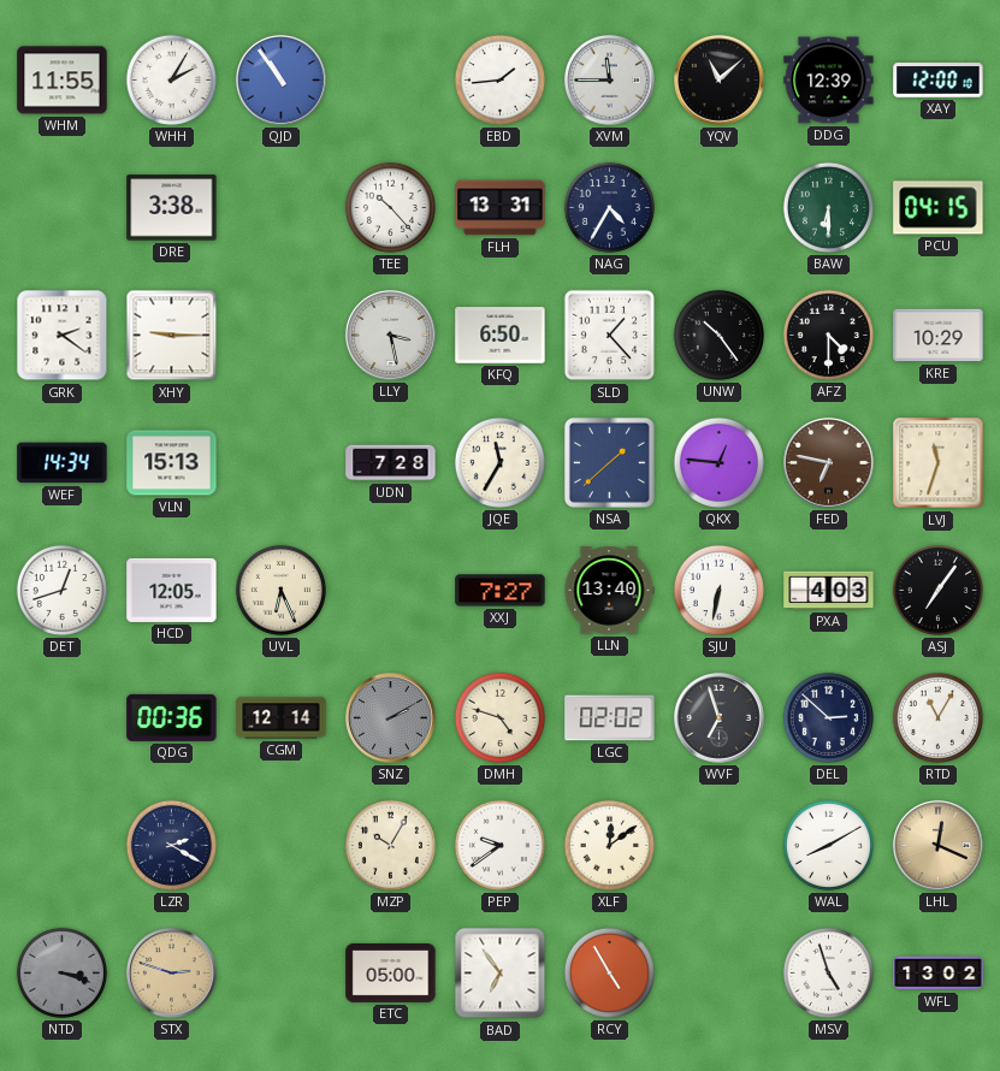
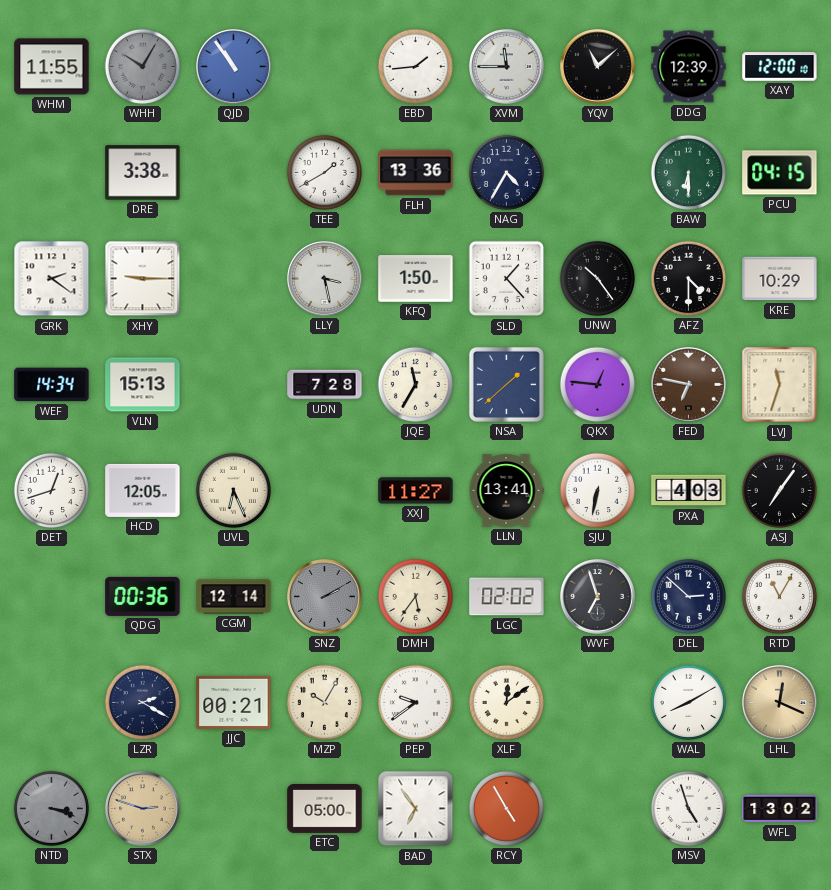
WHH: 2:05 -> 10:05
WHH dial: white -> grey
TEE: 10:23 -> 1:40
FLH: 13:31 -> 13:36
KFQ: 6:50 -> 1:50
XXJ: 7:27 -> 11:27
LLN: 13:40 -> 13:41
DMH: 4:48 -> 5:36
JJC: none -> 00:21
